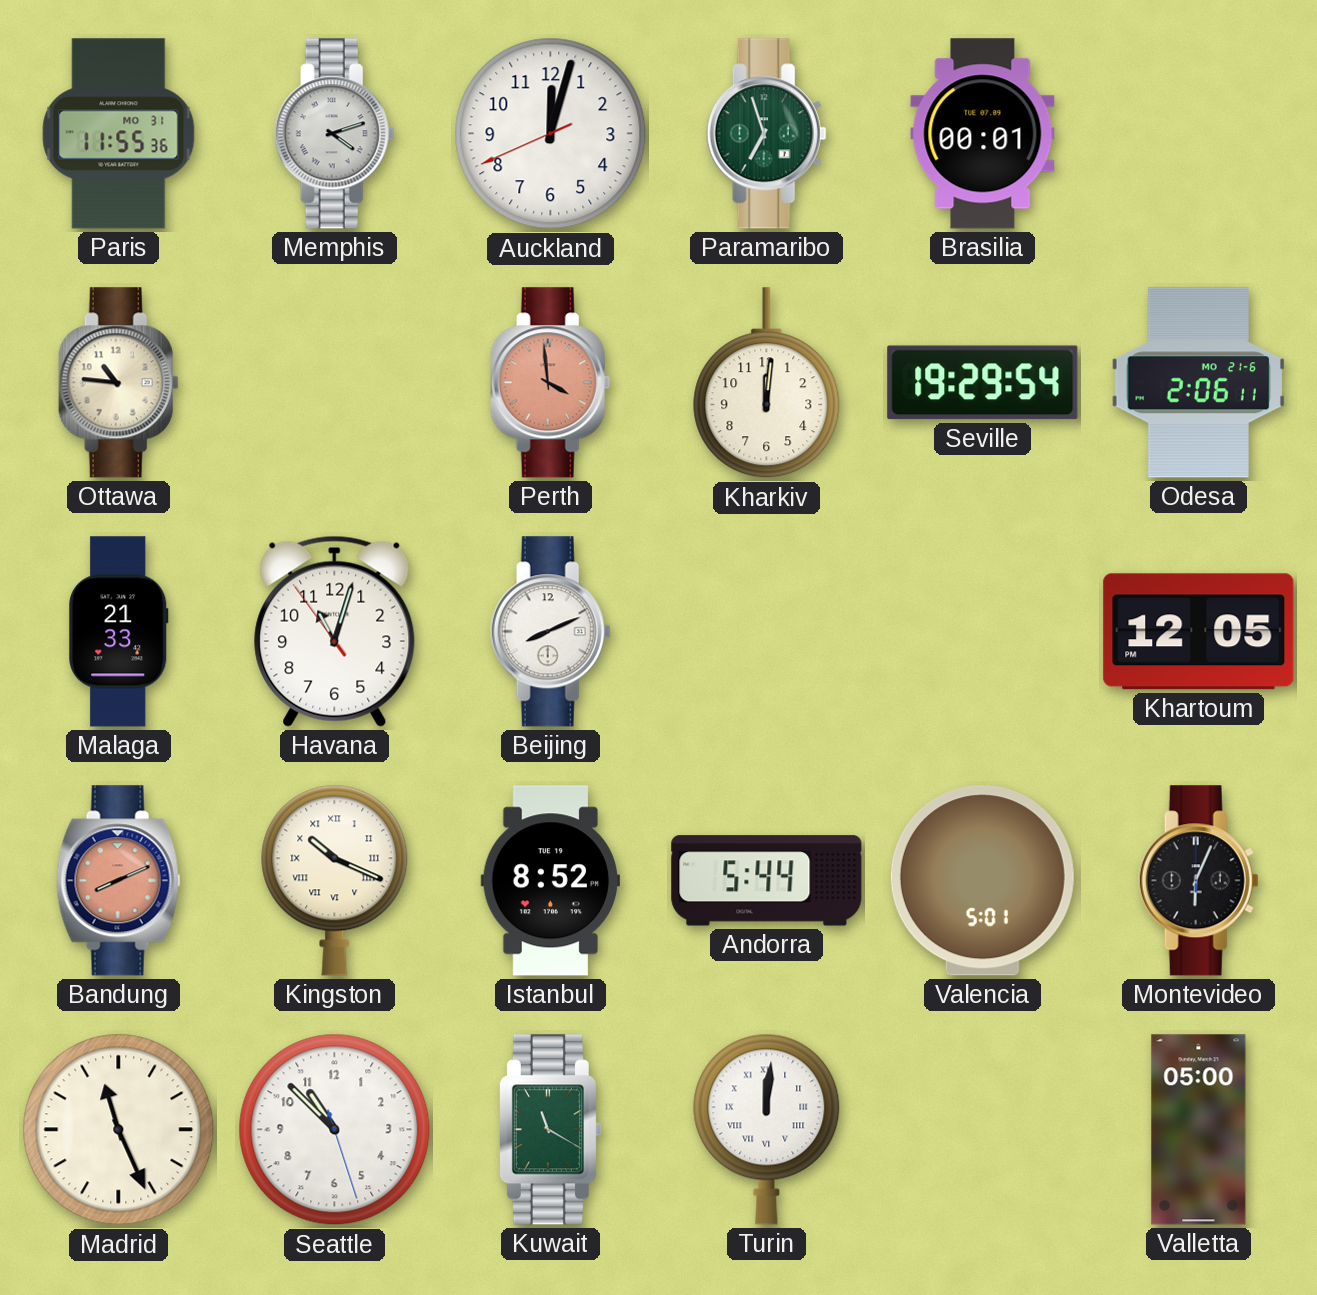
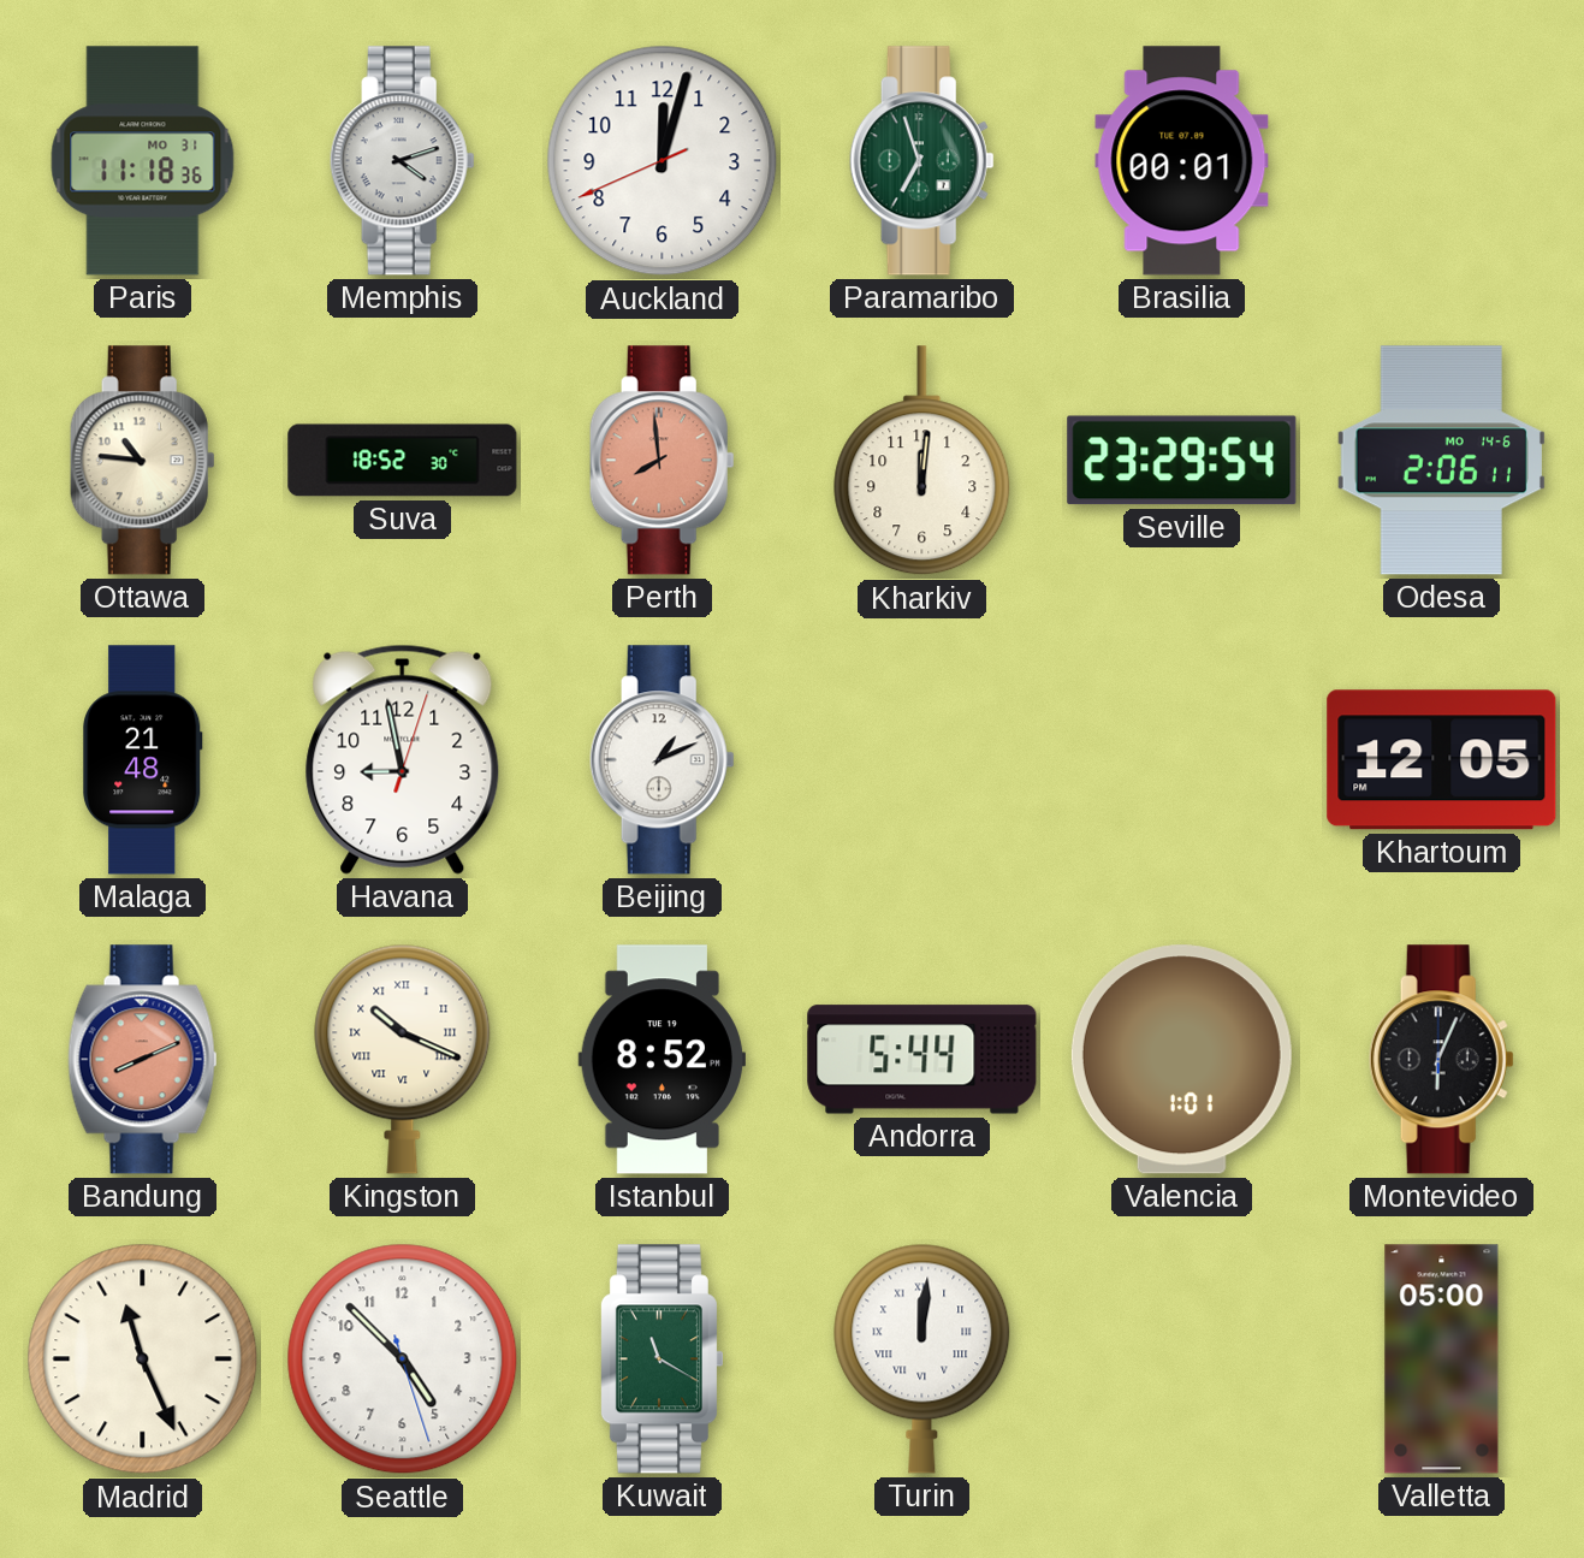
Paris: 11:55 -> 11:18
Suva: none -> 18:52
Perth: 3:59 -> 7:59
Seville: 19:29 -> 23:29
Odesa date: MO 21-6 -> MO 14-6
Malaga: 21:33 -> 21:48
Havana: 11:02 -> 8:58
Beijing: 8:11 -> 1:11
Valencia: 5:01 -> 1:01
Seattle: 10:52 -> 4:52
